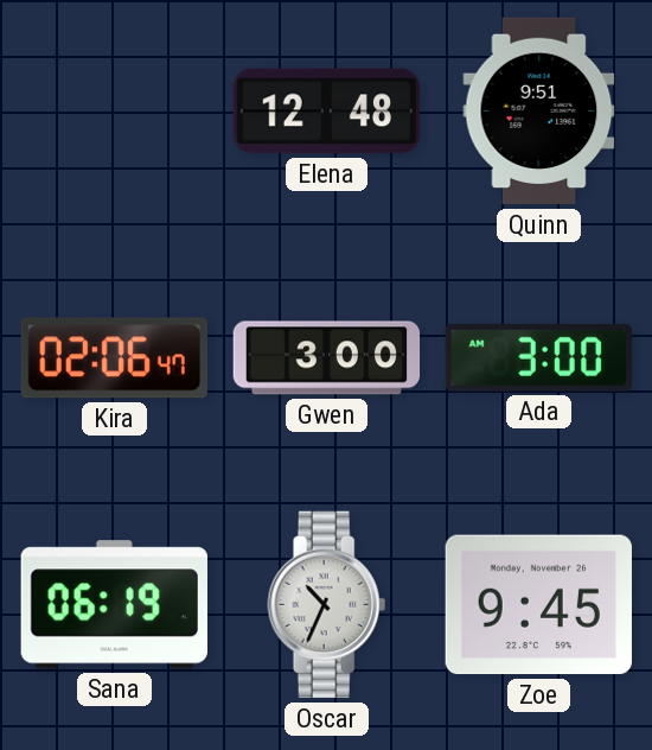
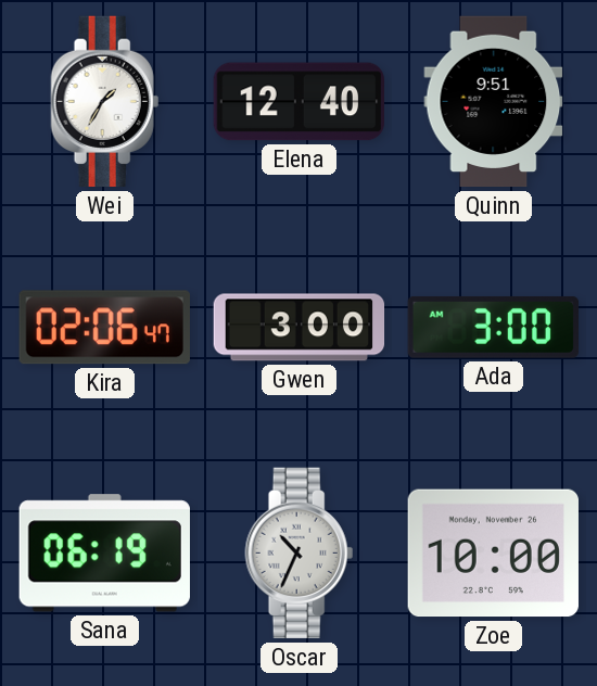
Wei: none -> 1:35
Elena: 12:48 -> 12:40
Zoe: 9:45 -> 10:00
